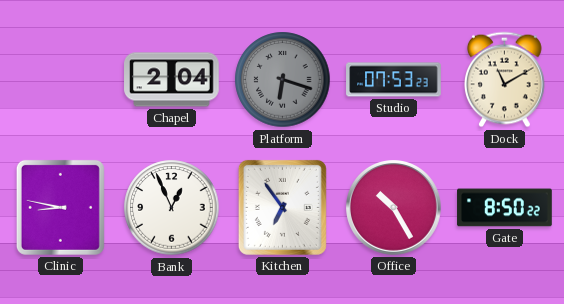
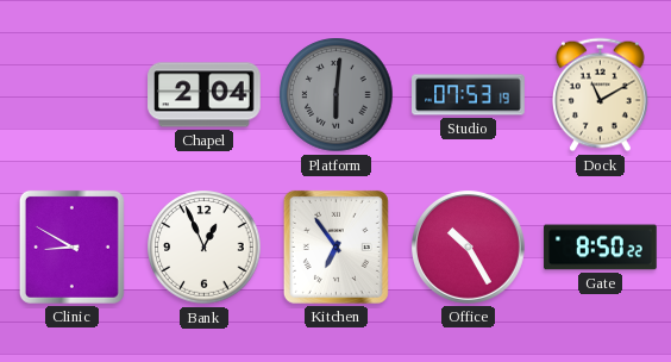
Platform: 6:18 -> 6:01
Studio: 07:53:23 -> 07:53:19
Clinic: 8:47 -> 8:50
